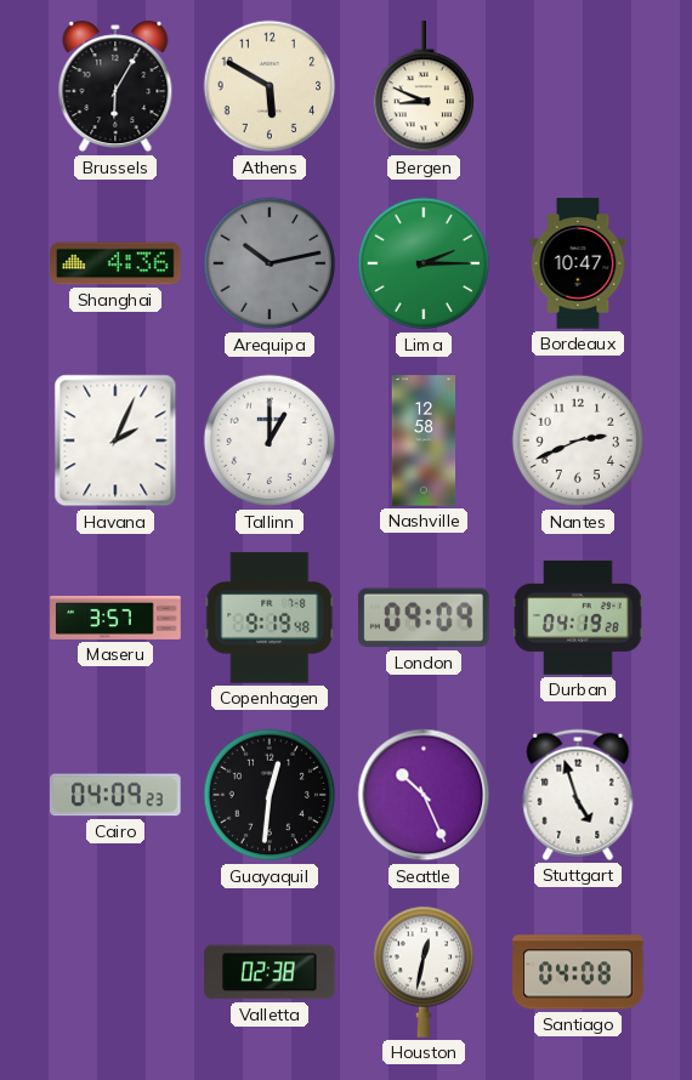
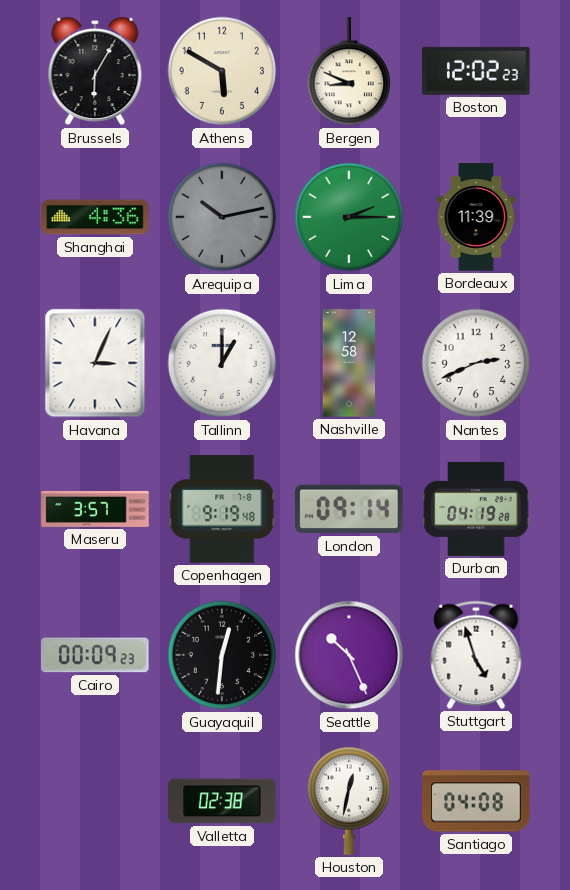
Boston: none -> 12:02
Bordeaux: 10:47 -> 11:39
Havana: 2:04 -> 3:04
London: 09:09 -> 09:14
Cairo: 04:09 -> 00:09
